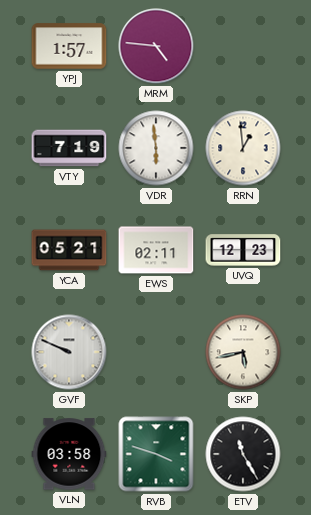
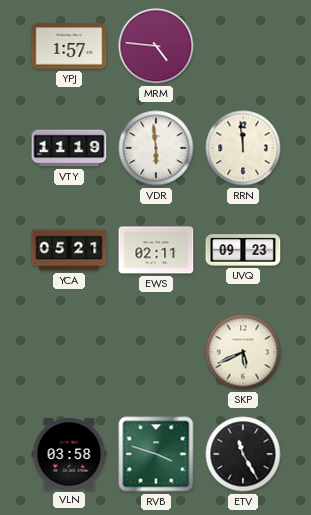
VTY: 7:19 -> 11:19
RRN: 12:59 -> 11:59
UVQ: 12:23 -> 09:23
GVF: 9:49 -> none
SKP: 5:43 -> 5:41
